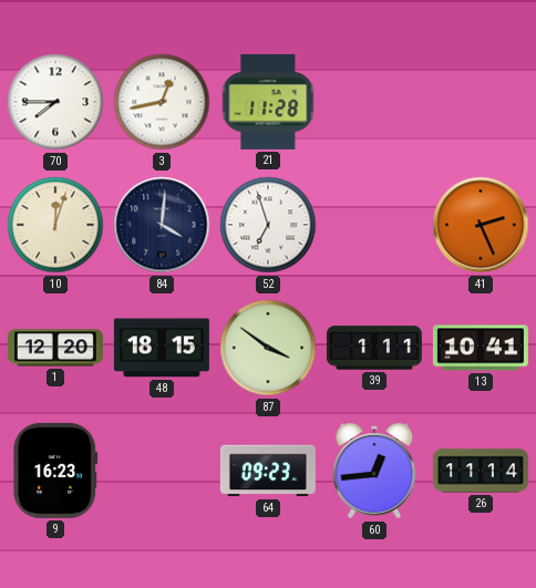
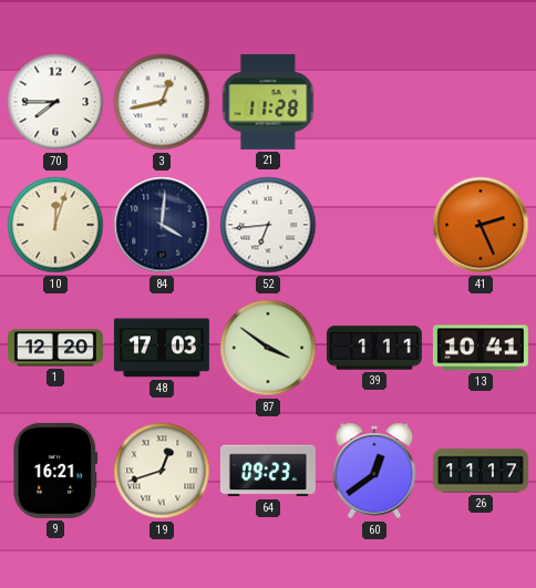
52: 6:57 -> 6:44
48: 18:15 -> 17:03
9: 16:23 -> 16:21
19: none -> 12:42
60: 12:44 -> 12:39
26: 11:14 -> 11:17
